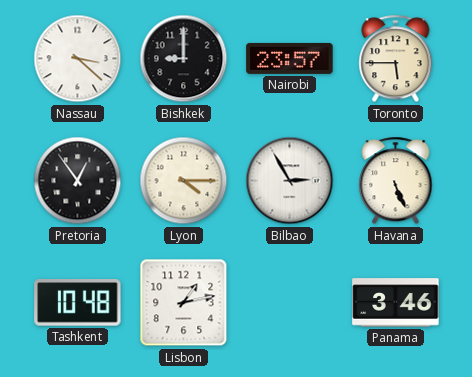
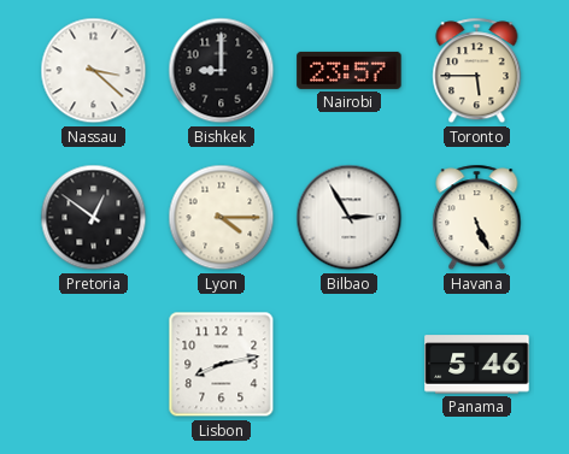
Pretoria: 12:54 -> 12:51
Tashkent: 10:48 -> none
Lisbon: 1:13 -> 8:13
Panama: 3:46 -> 5:46
